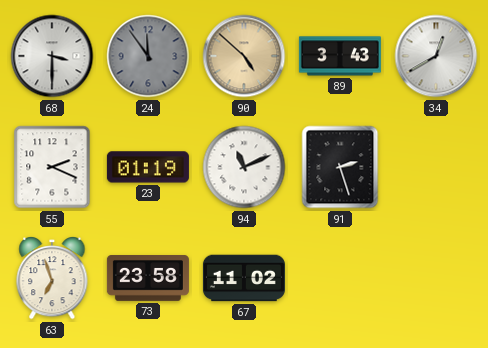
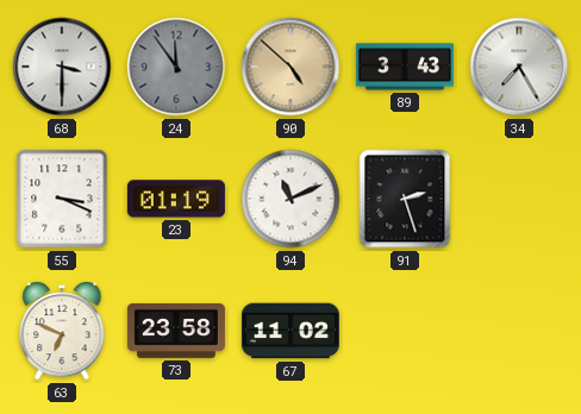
34: 12:40 -> 7:25
55: 2:19 -> 3:19
63: 6:57 -> 6:49
